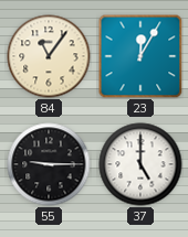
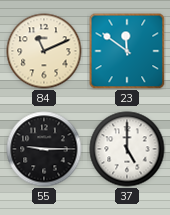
84: 11:06 -> 11:11
23: 12:05 -> 11:51
